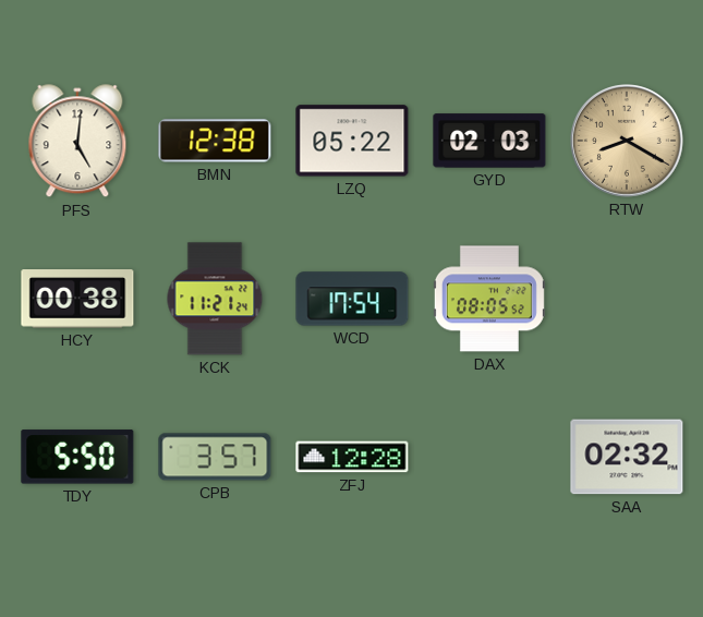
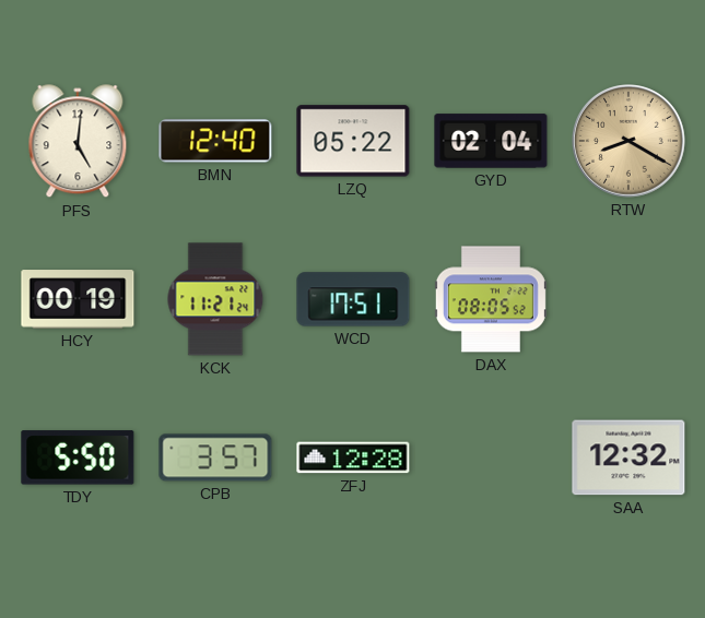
BMN: 12:38 -> 12:40
GYD: 02:03 -> 02:04
HCY: 00:38 -> 00:19
WCD: 17:54 -> 17:51
SAA: 02:32 -> 12:32
